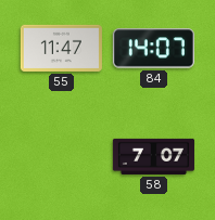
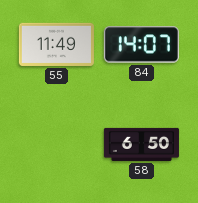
55: 11:47 -> 11:49
58: 7:07 -> 6:50
